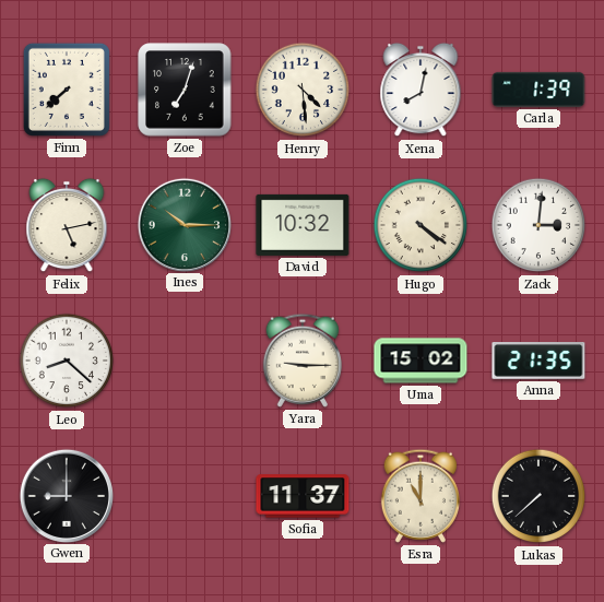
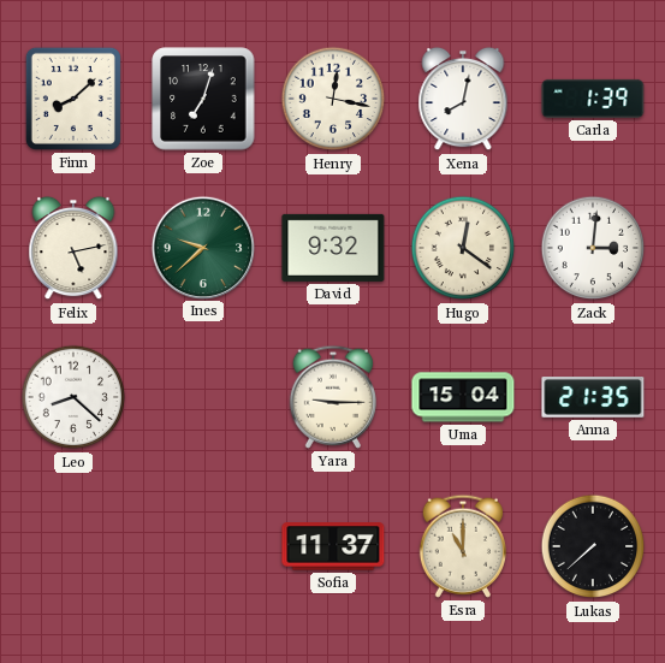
Finn: 7:38 -> 8:08
Henry: 4:29 -> 12:17
Ines: 10:15 -> 9:38
David: 10:32 -> 9:32
Hugo: 4:21 -> 12:21
Uma: 15:02 -> 15:04
Gwen: 9:00 -> none
